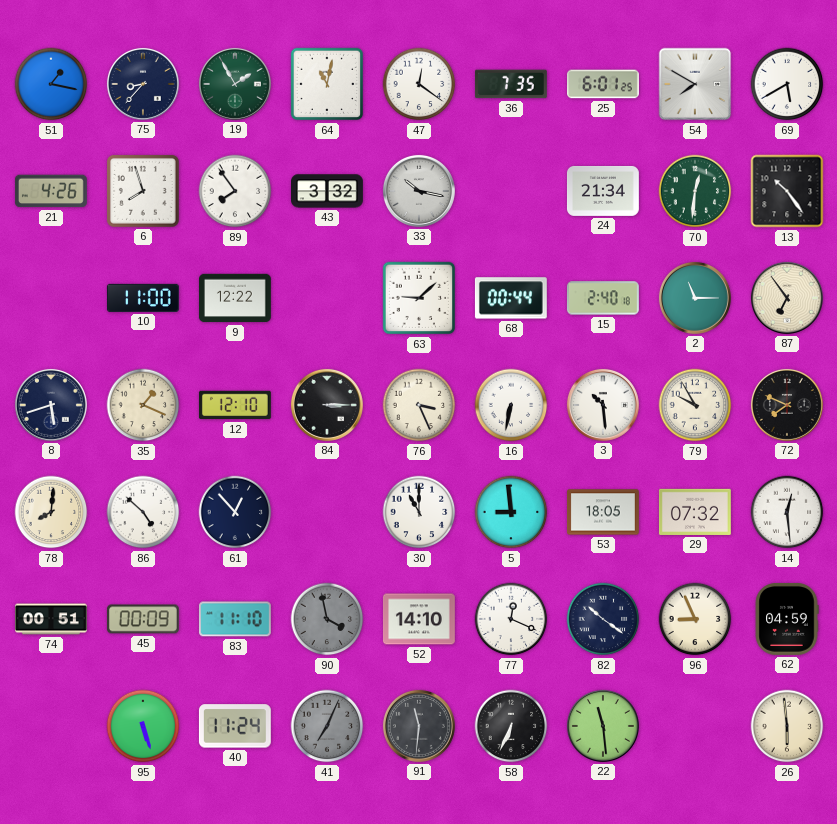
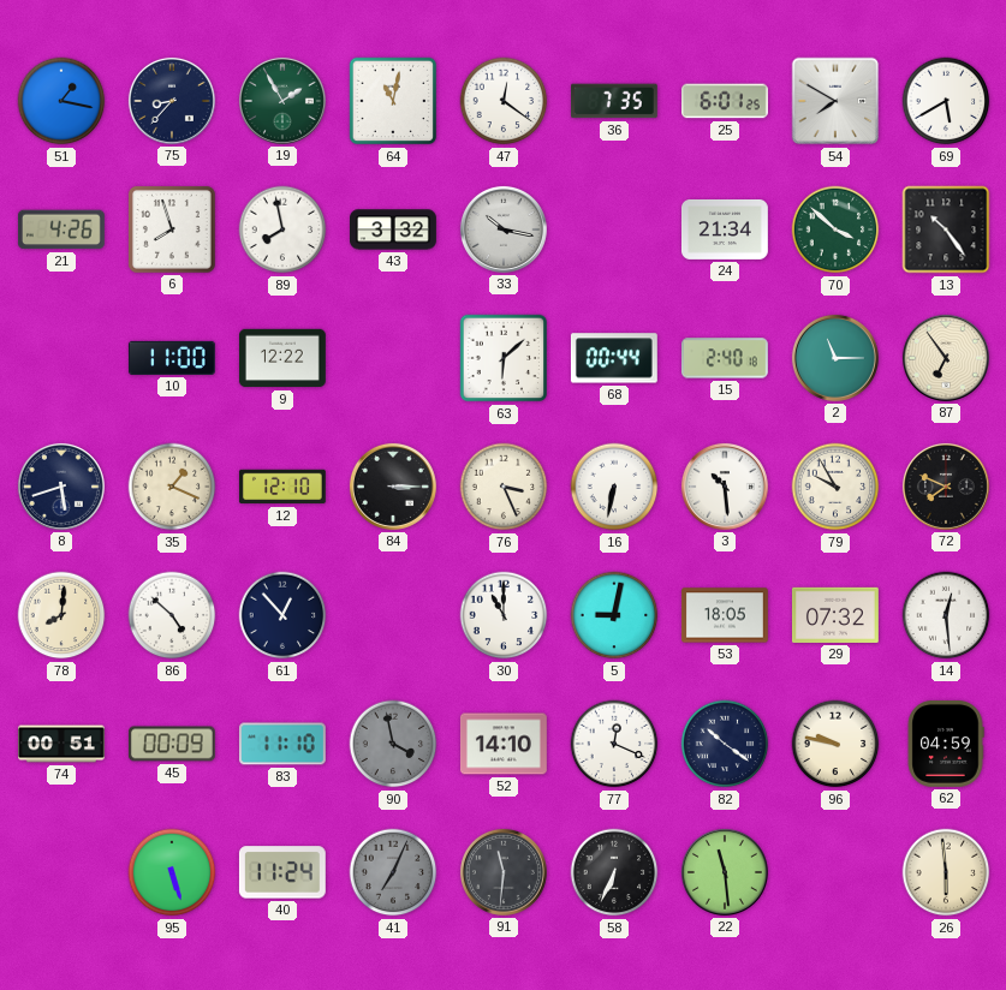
89: 7:54 -> 7:58
70: 12:31 -> 3:52
63: 9:08 -> 6:08
5: 8:59 -> 9:02
96: 8:56 -> 9:47
